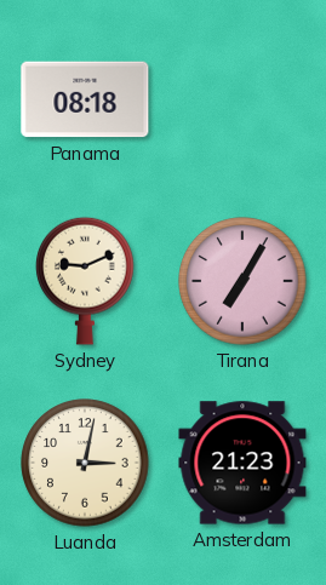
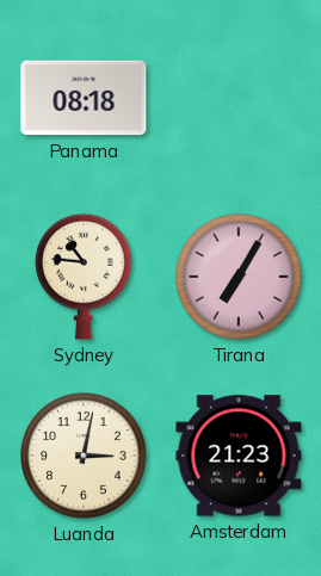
Sydney: 9:11 -> 10:46
